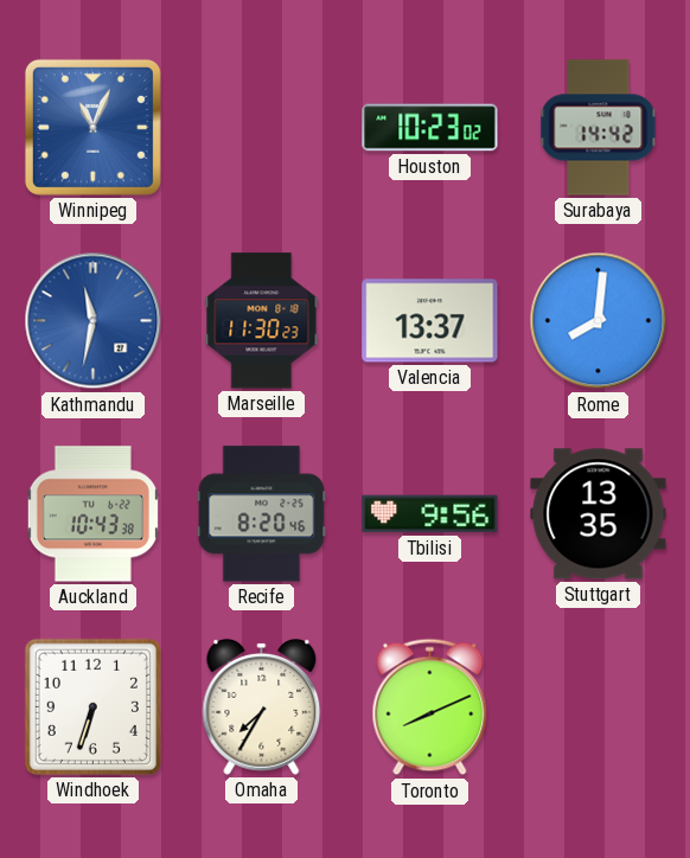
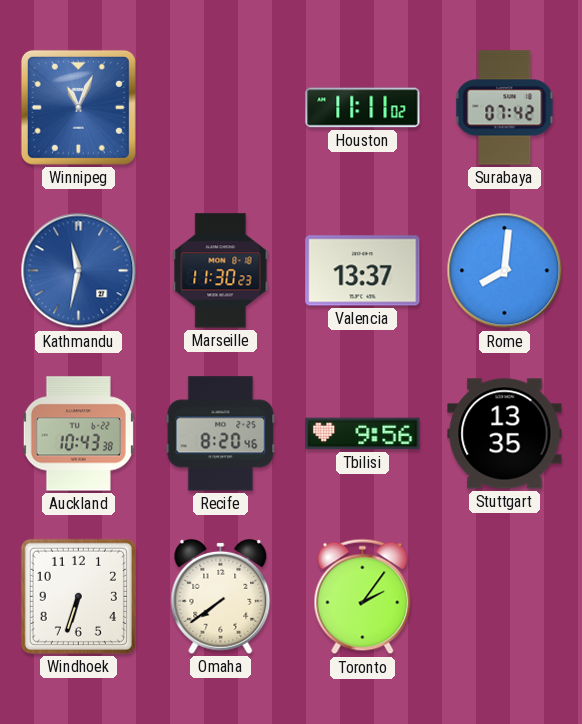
Houston: 10:23 -> 11:11
Surabaya: 14:42 -> 07:42
Omaha: 7:35 -> 7:39
Toronto: 8:11 -> 2:06
